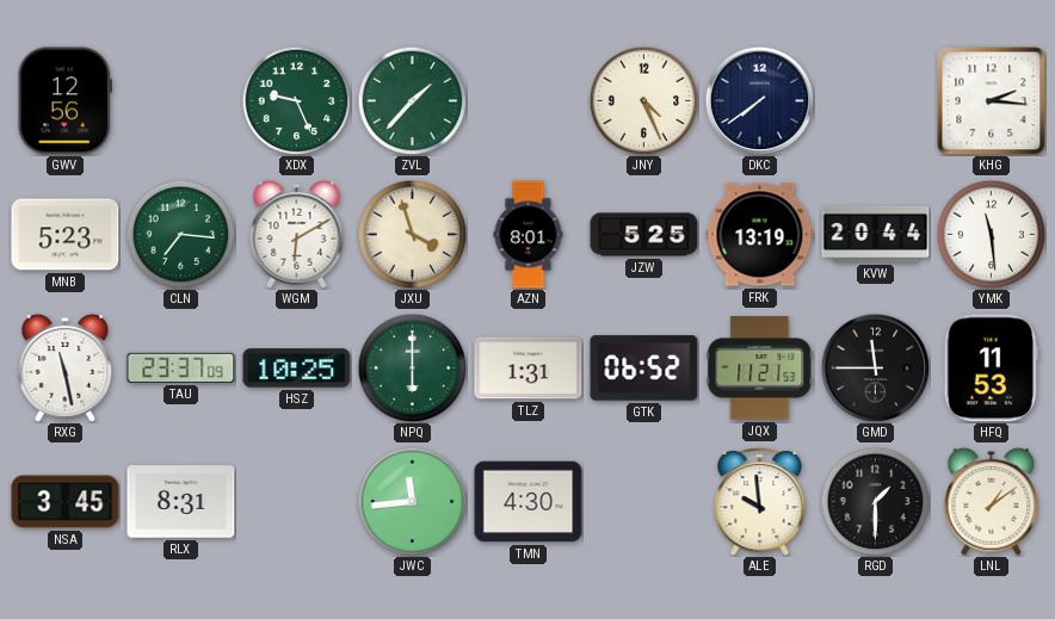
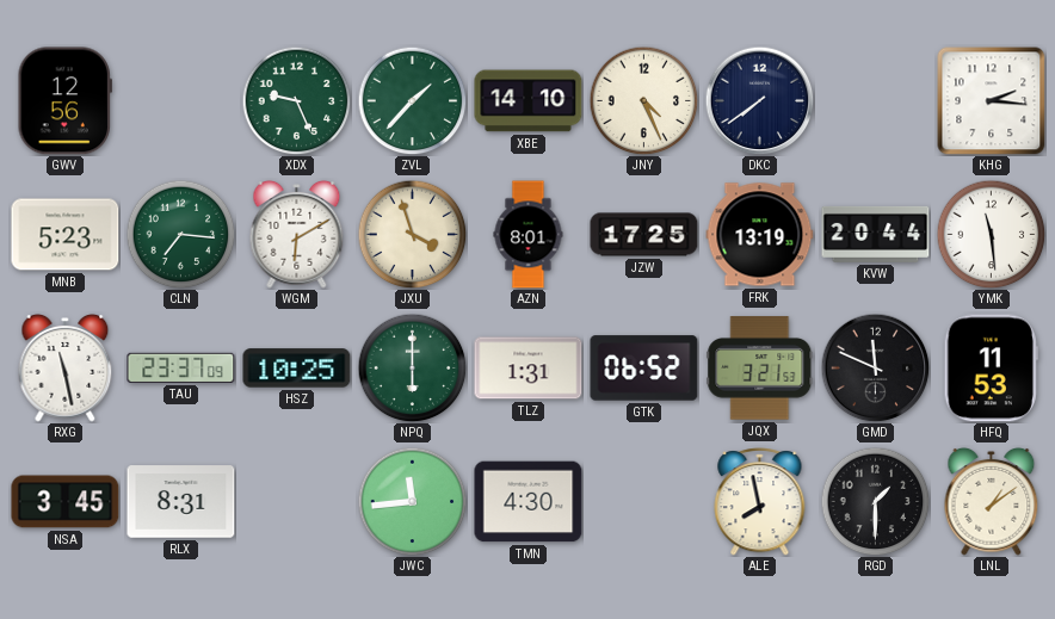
XBE: none -> 14:10
JZW: 5:25 -> 17:25
JQX: 11:21 -> 3:21
GMD: 11:45 -> 11:49
ALE: 9:59 -> 7:58
